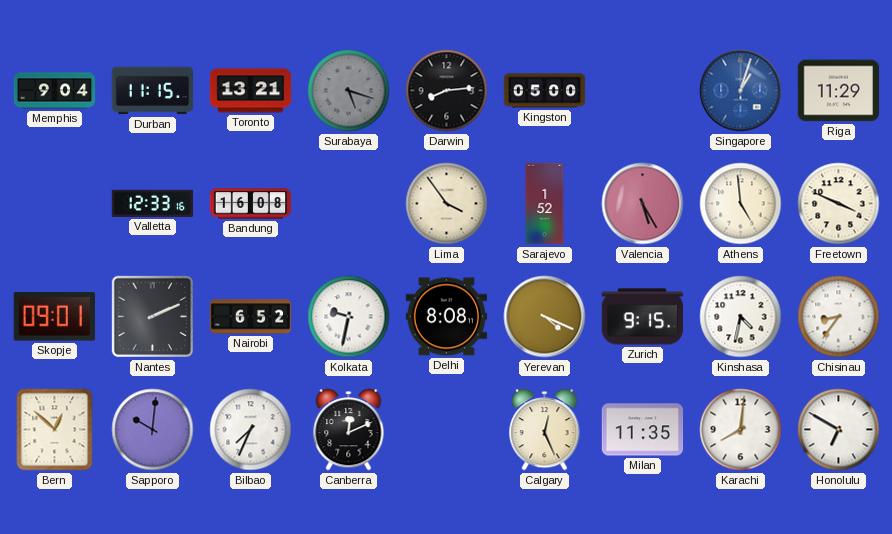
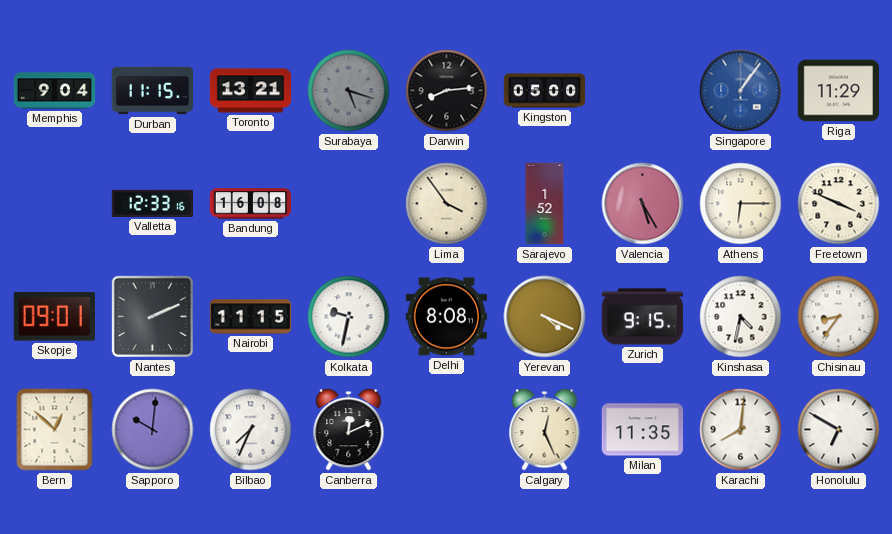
Singapore: 1:03 -> 1:06
Athens: 4:59 -> 6:15
Nairobi: 6:52 -> 11:15
